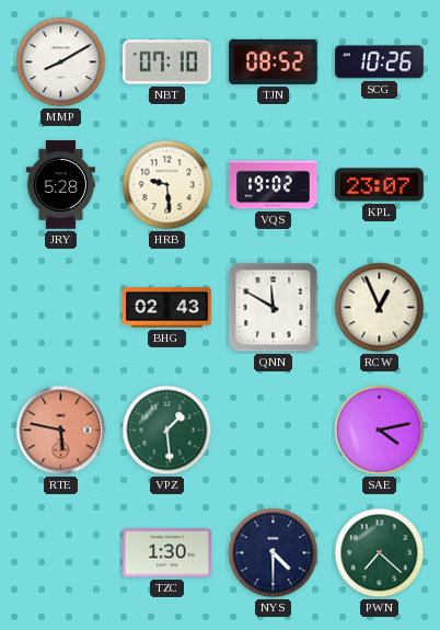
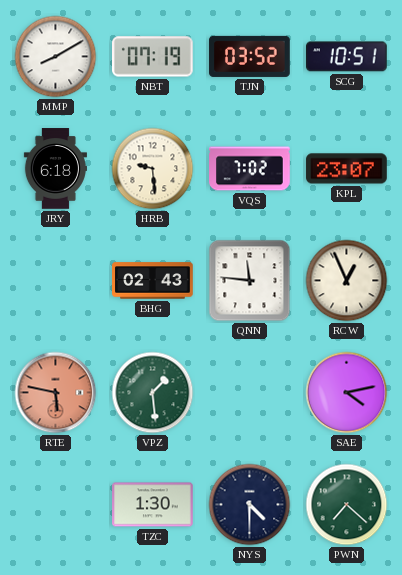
NBT: 07:10 -> 07:19
TJN: 08:52 -> 03:52
SCG: 10:26 -> 10:51
JRY: 5:28 -> 6:18
VQS: 19:02 -> 7:02
QNN: 11:50 -> 11:46
